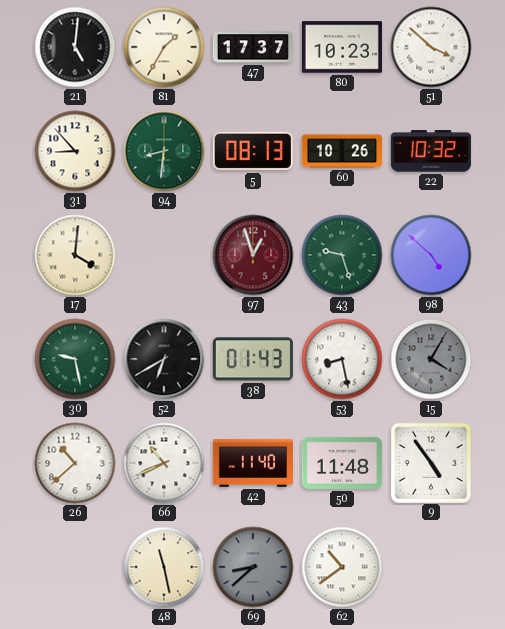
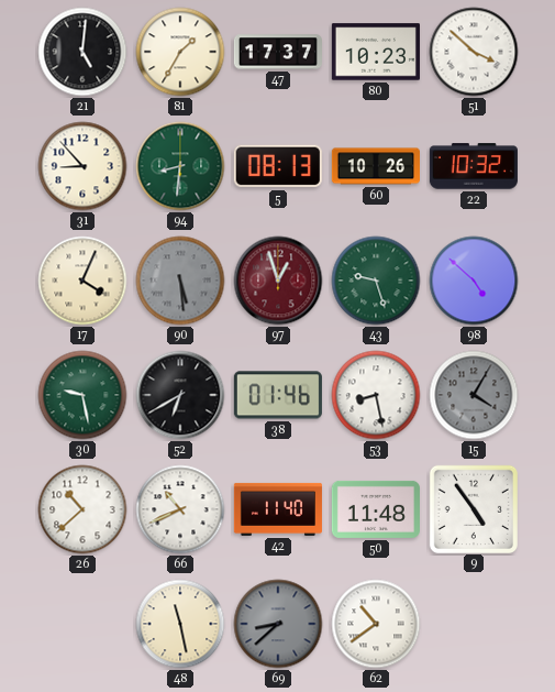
17: 4:01 -> 4:04
90: none -> 5:29
38: 01:43 -> 01:46
